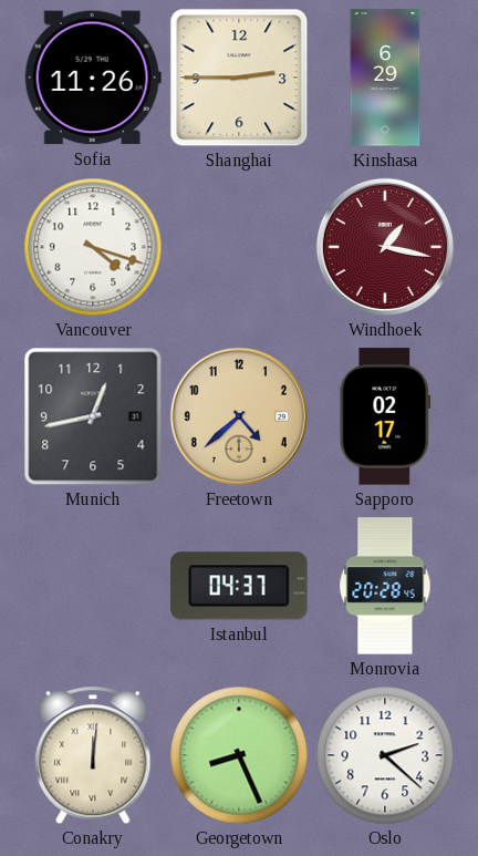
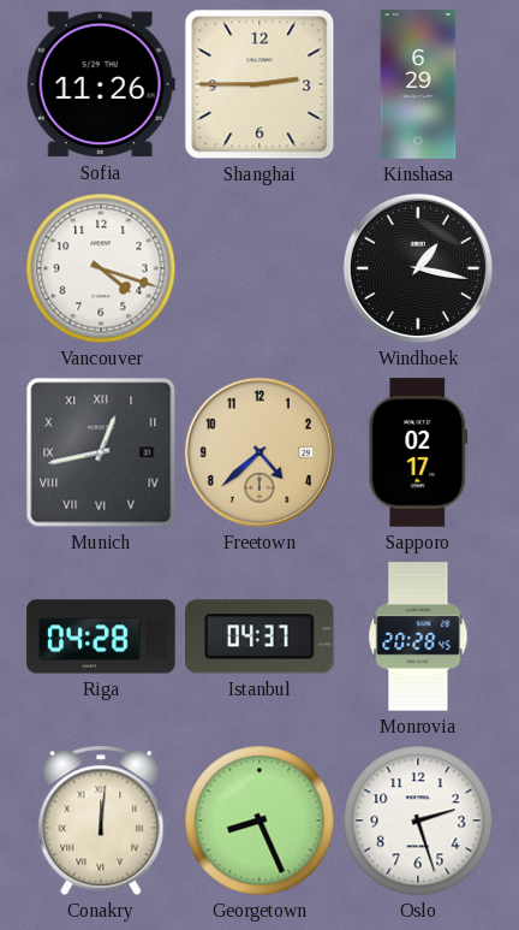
Windhoek dial: burgundy -> black
Munich numerals: Arabic -> Roman
Riga: none -> 04:28
Oslo: 2:22 -> 2:27
